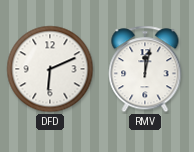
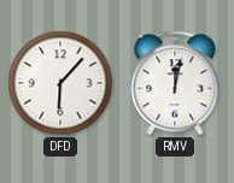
DFD: 6:11 -> 6:07
